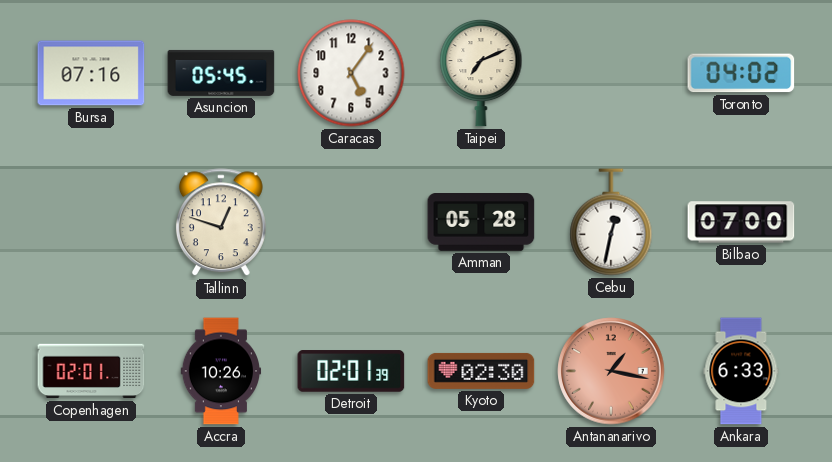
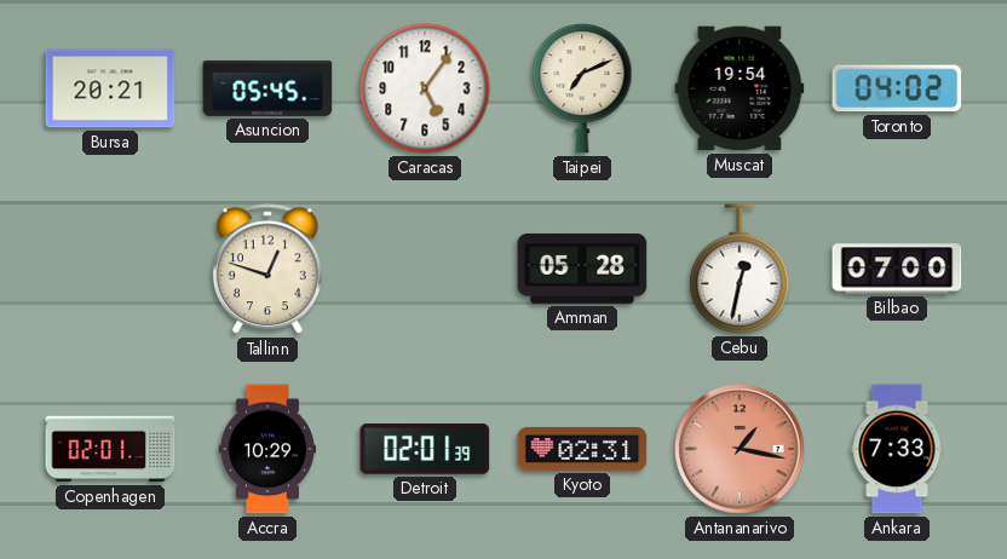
Bursa: 07:16 -> 20:21
Muscat: none -> 19:54
Accra: 10:26 -> 10:29
Kyoto: 02:30 -> 02:31
Ankara: 6:33 -> 7:33
